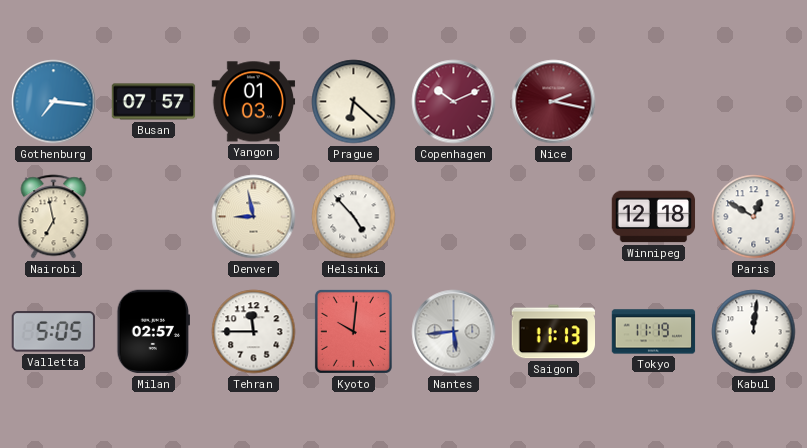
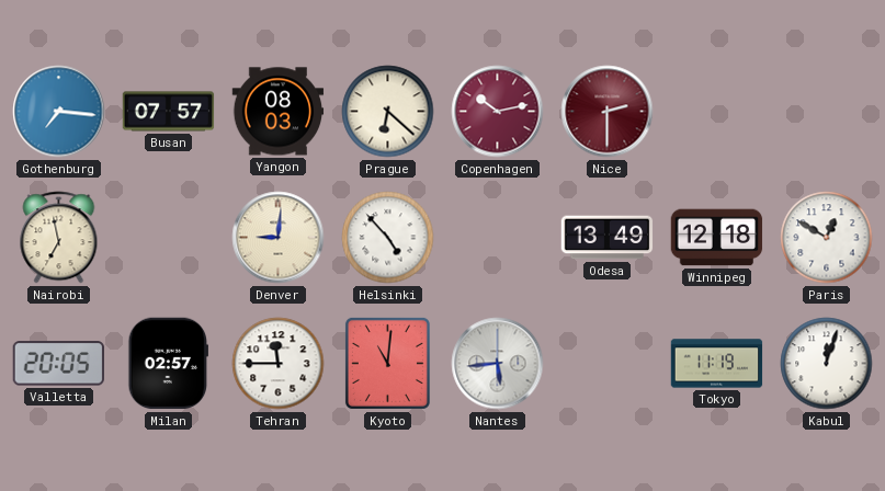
Yangon: 01:03 -> 08:03
Copenhagen: 10:11 -> 10:13
Nice: 2:17 -> 2:30
Denver: 8:58 -> 9:01
Odesa: none -> 13:49
Valletta: 5:05 -> 20:05
Kyoto: 10:01 -> 11:01
Saigon: 11:13 -> none
Kabul: 12:01 -> 12:03
